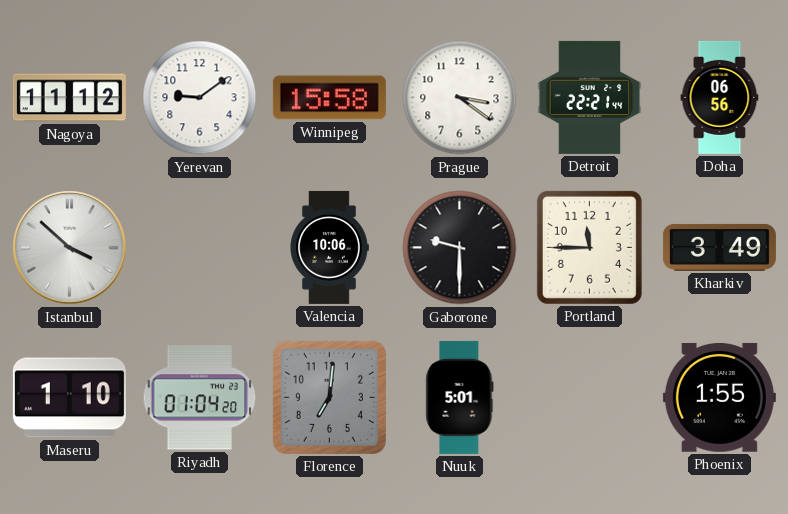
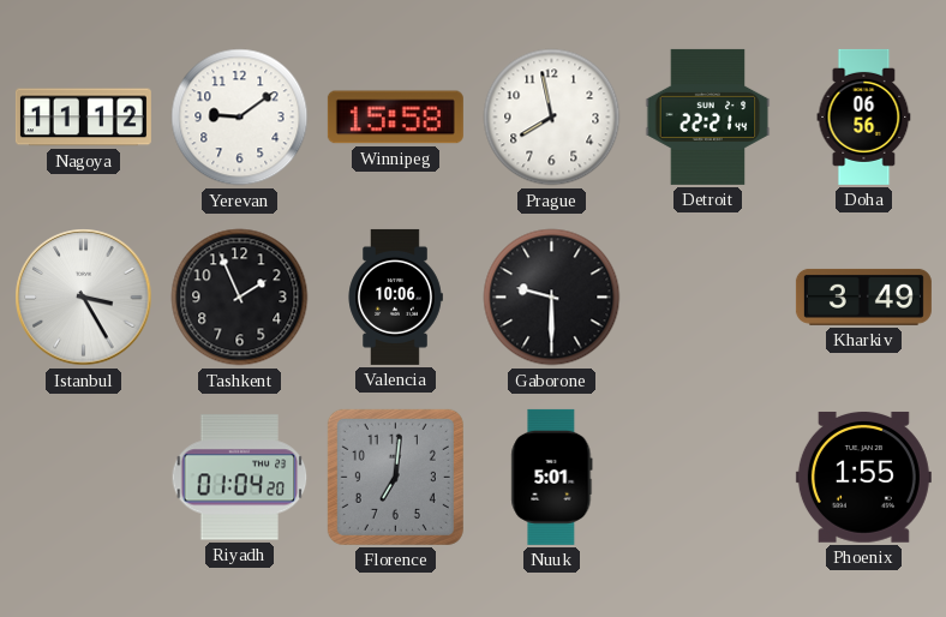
Prague: 3:21 -> 7:58
Istanbul: 3:52 -> 3:25
Tashkent: none -> 1:56
Portland: 11:45 -> none
Maseru: 1:10 -> none
